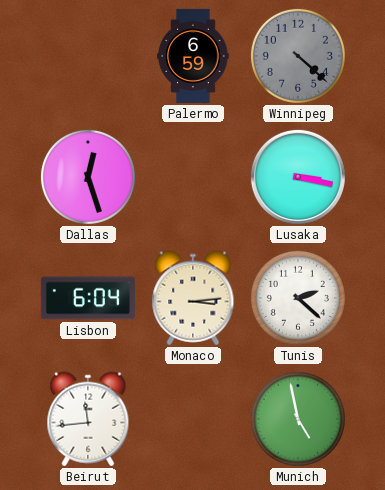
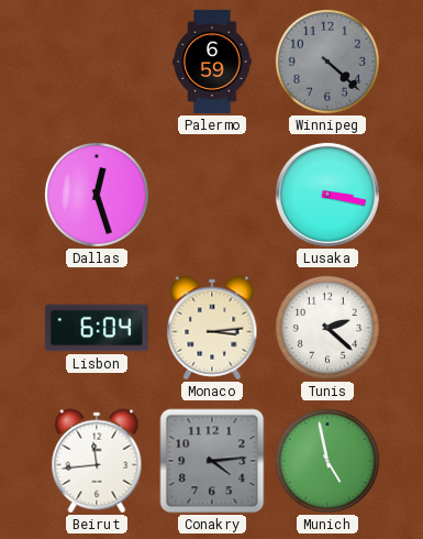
Conakry: none -> 4:14
